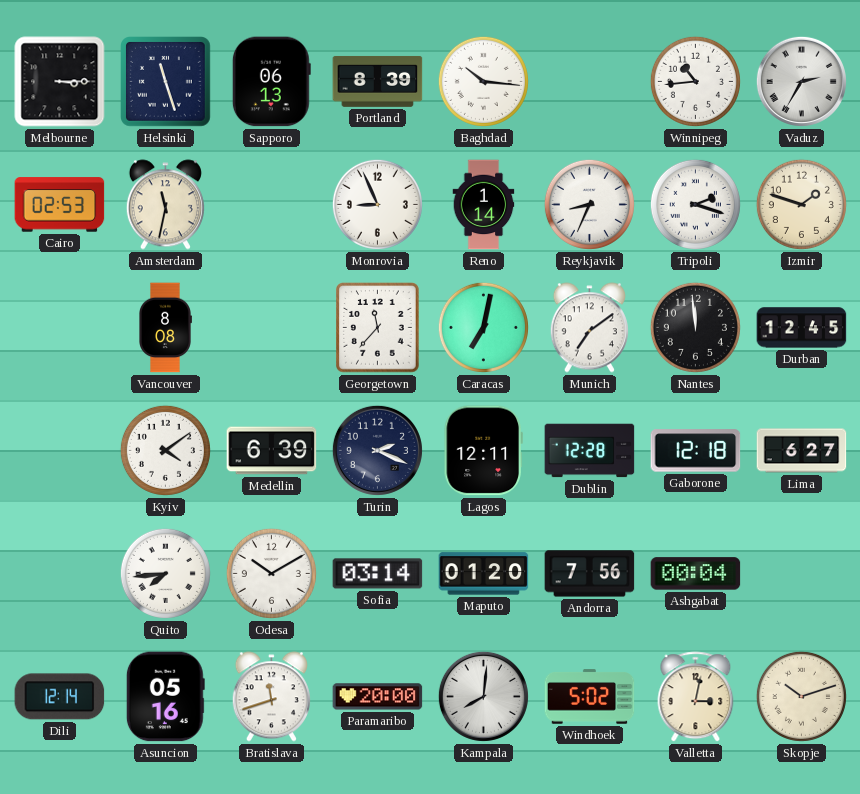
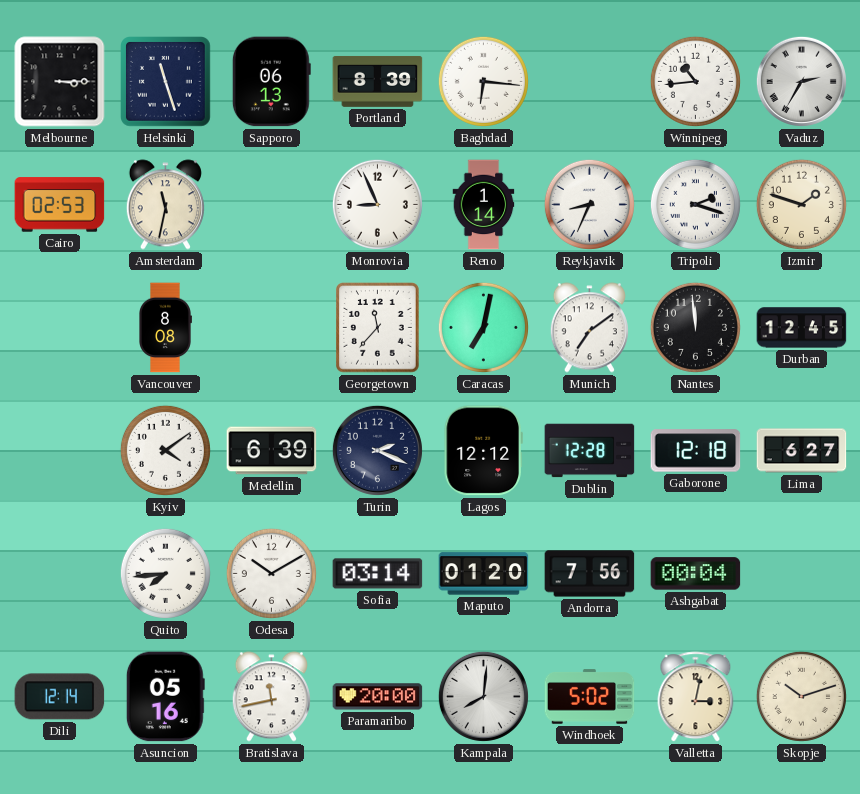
Baghdad: 10:16 -> 6:16
Lagos: 12:11 -> 12:12
Bratislava: 11:42 -> 11:43
